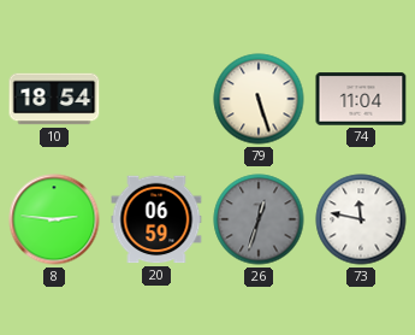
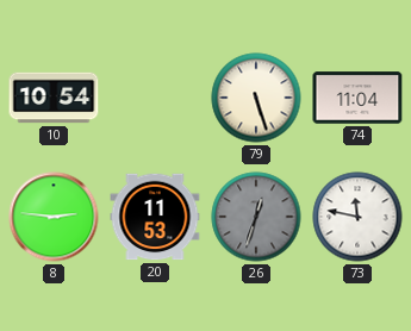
10: 18:54 -> 10:54
20: 06:59 -> 11:53
